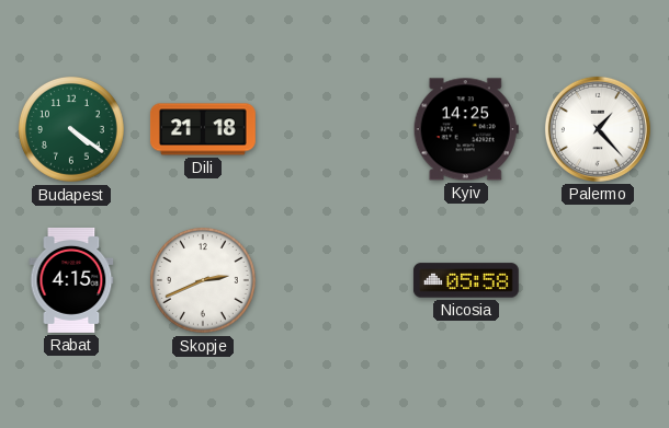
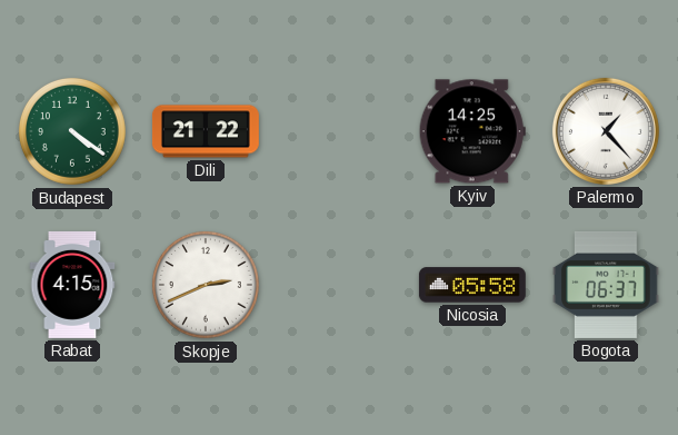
Dili: 21:18 -> 21:22
Bogota: none -> 06:37
